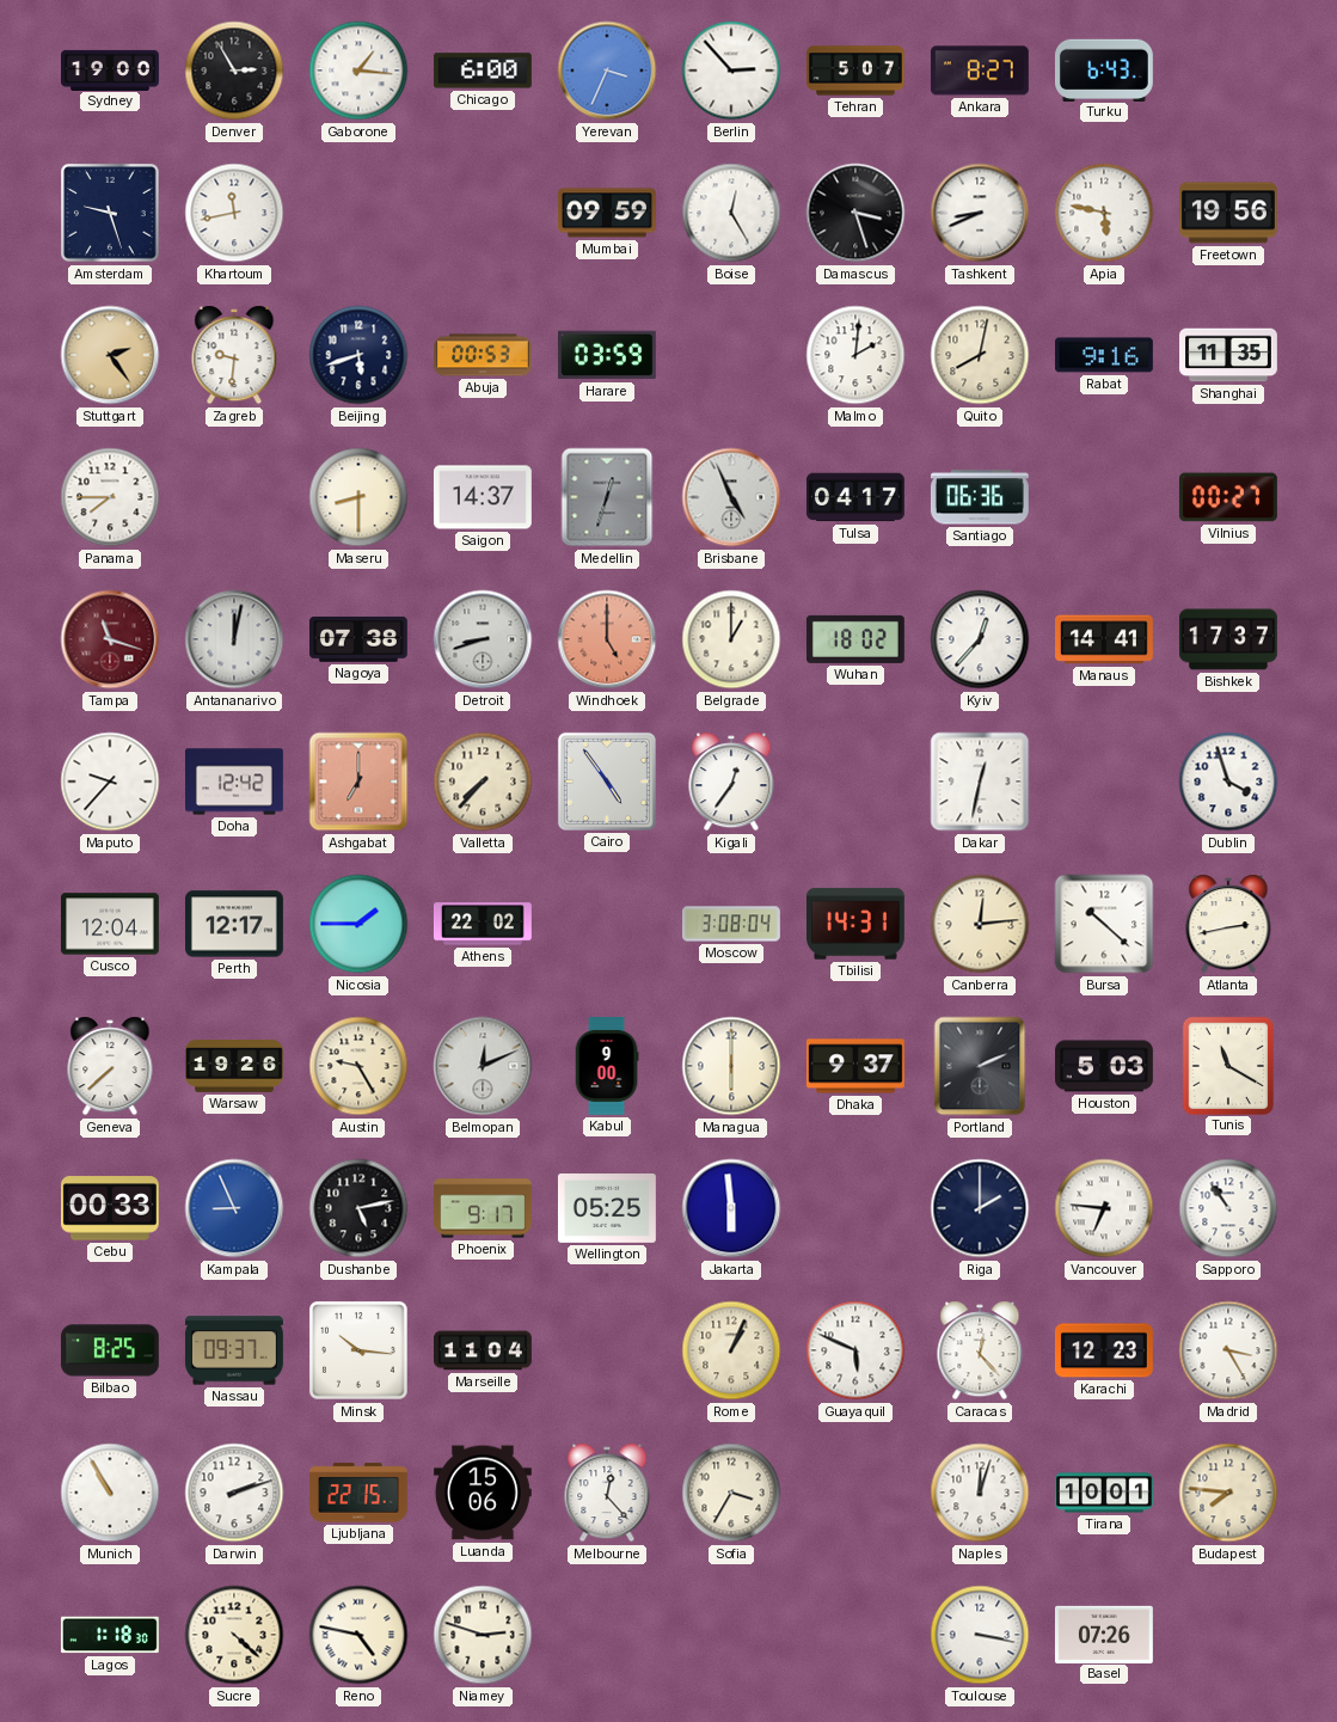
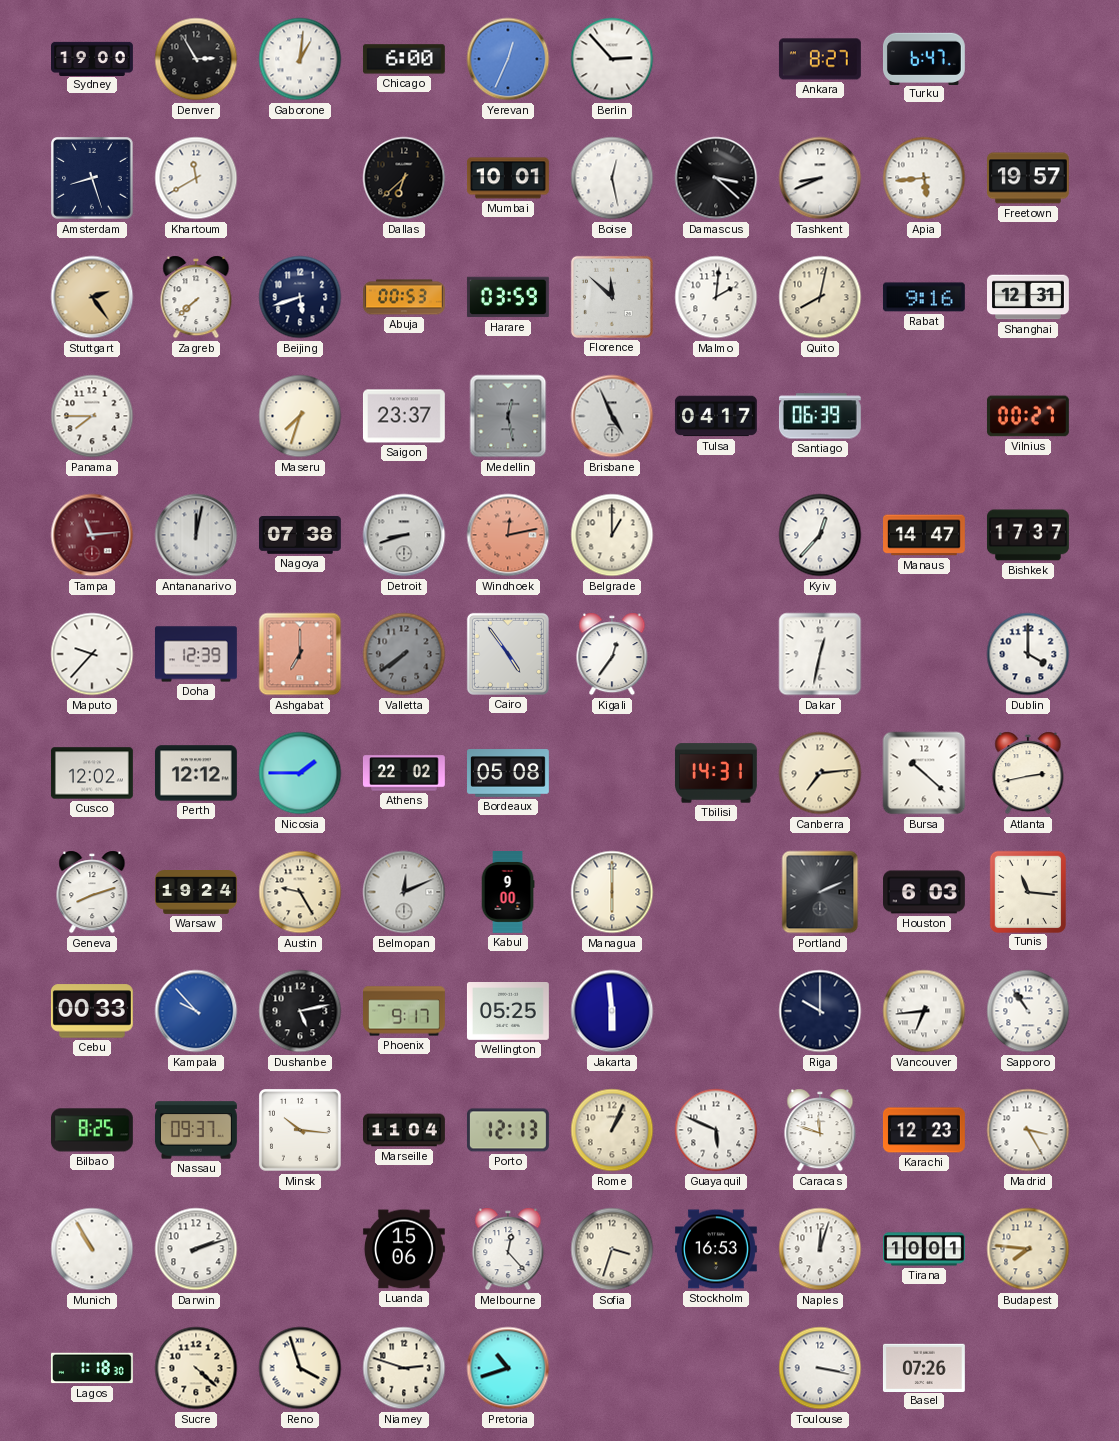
Gaborone: 1:16 -> 1:01
Yerevan: 3:34 -> 12:34
Tehran: 5:07 -> none
Turku: 6:43 -> 6:47
Amsterdam: 9:27 -> 8:27
Khartoum: 11:43 -> 11:40
Dallas: none -> 6:38
Mumbai: 09:59 -> 10:01
Boise: 12:25 -> 12:28
Damascus: 3:27 -> 3:22
Apia: 5:47 -> 5:44
Freetown: 19:56 -> 19:57
Zagreb: 9:31 -> 7:38
Florence: none -> 11:52
Shanghai: 11:35 -> 12:31
Maseru: 8:30 -> 7:33
Saigon: 14:37 -> 23:37
Medellin: 12:33 -> 12:28
Santiago: 06:36 -> 06:39
Tampa: 11:18 -> 11:14
Windhoek: 5:00 -> 12:13
Wuhan: 18:02 -> none
Manaus: 14:41 -> 14:47
Doha: 12:42 -> 12:39
Valletta: 7:37 -> 7:39
Valletta dial: cream -> grey
Dublin: 3:57 -> 4:00
Cusco: 12:04 -> 12:02
Perth: 12:17 -> 12:12
Bordeaux: none -> 05:08
Moscow: 3:08 -> none
Canberra: 12:14 -> 7:14
Geneva: 7:38 -> 8:12
Warsaw: 19:26 -> 19:24
Dhaka: 9:37 -> none
Houston: 5:03 -> 6:03
Tunis: 11:20 -> 11:16
Kampala: 8:56 -> 9:53
Riga: 2:00 -> 10:00
Vancouver: 6:46 -> 6:44
Porto: none -> 12:13
Caracas: 12:23 -> 11:48
Ljubljana: 22:15 -> none
Sofia: 3:35 -> 3:33
Stockholm: none -> 16:53
Reno: 4:47 -> 3:57
Pretoria: none -> 10:42
